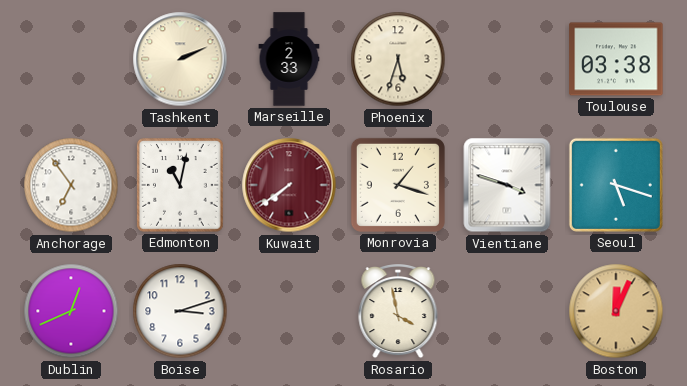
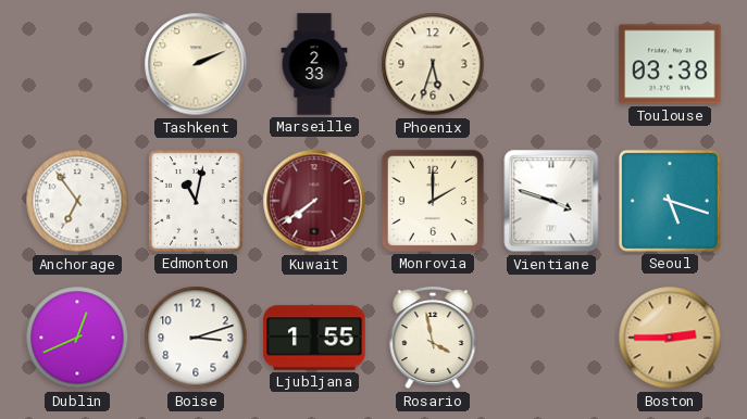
Monrovia: 1:18 -> 2:00
Ljubljana: none -> 1:55
Boston: 12:04 -> 2:45
